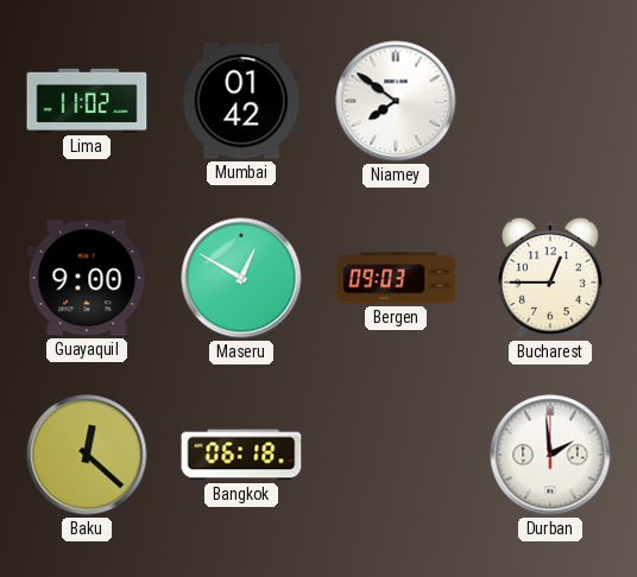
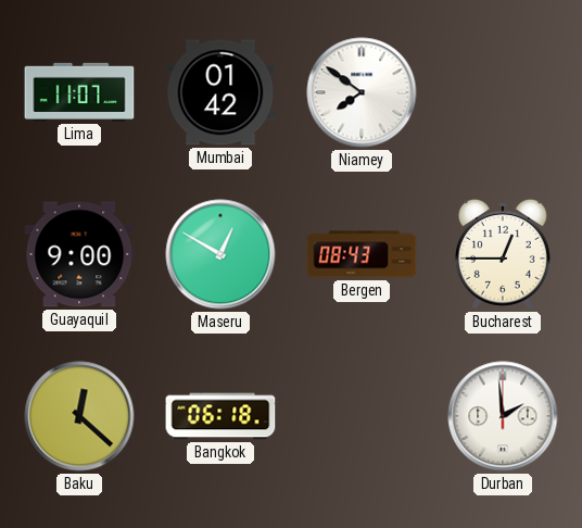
Lima: 11:02 -> 11:07
Bergen: 09:03 -> 08:43
